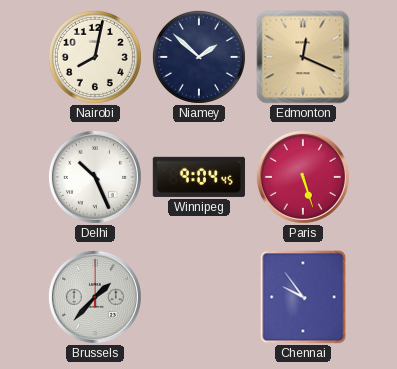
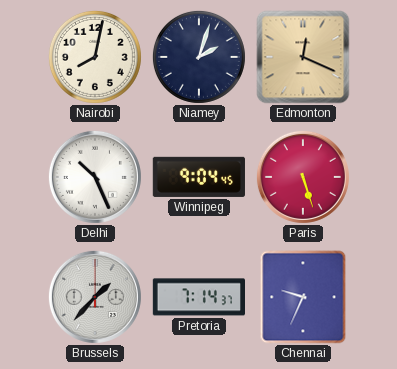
Niamey: 1:52 -> 2:03
Pretoria: none -> 7:14
Chennai: 9:54 -> 9:34
